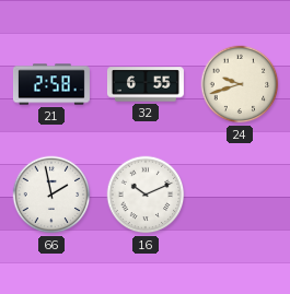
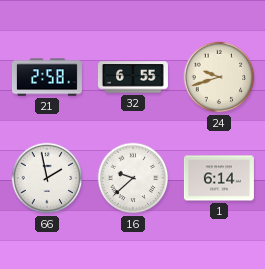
16: 10:11 -> 9:38
1: none -> 6:14
